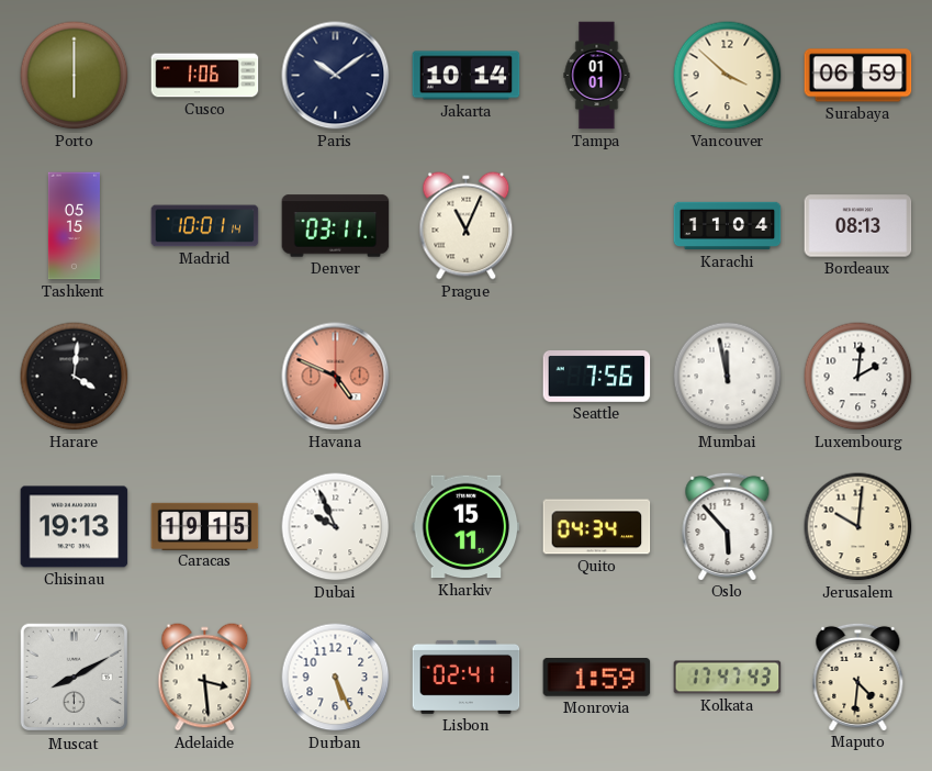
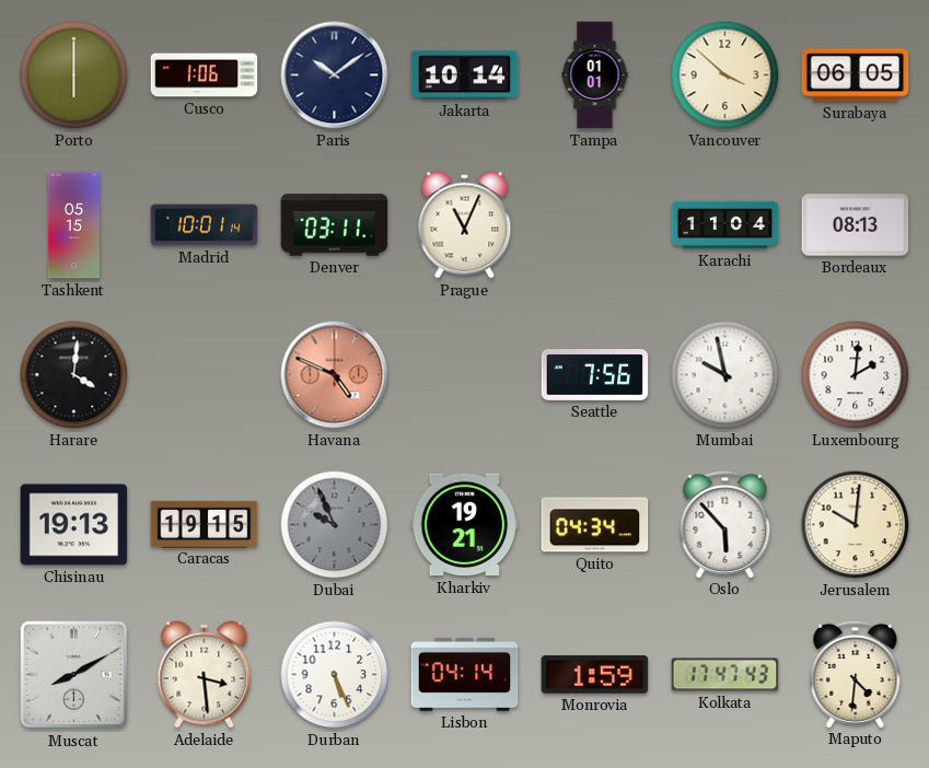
Surabaya: 06:59 -> 06:05
Mumbai: 11:58 -> 9:58
Dubai dial: white -> grey
Kharkiv: 15:11 -> 19:21
Lisbon: 02:41 -> 04:14
